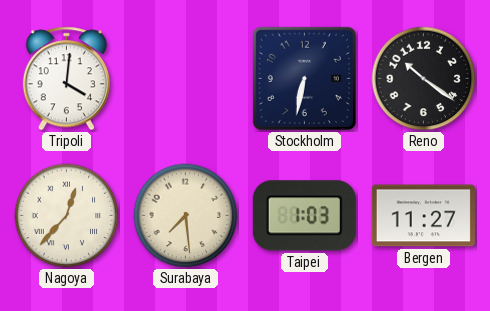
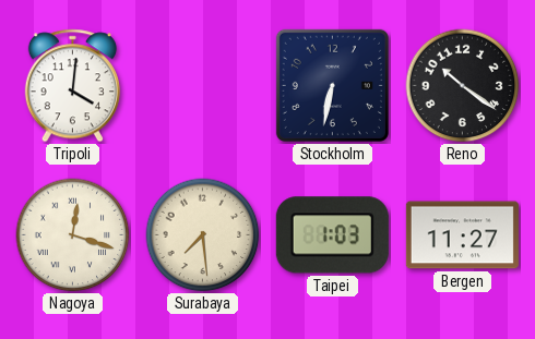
Nagoya: 12:37 -> 12:18
